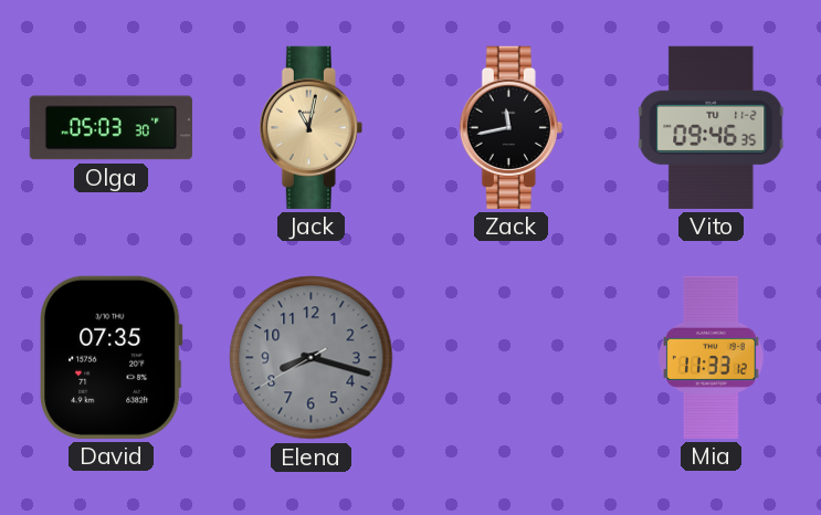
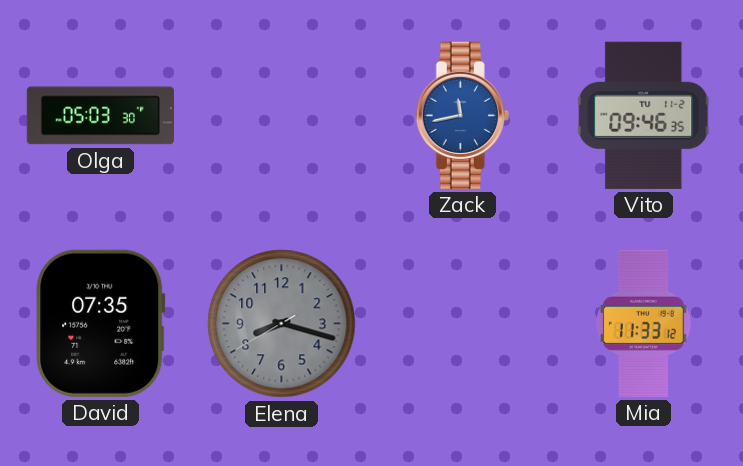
Jack: 11:02 -> none
Zack dial: black -> blue
